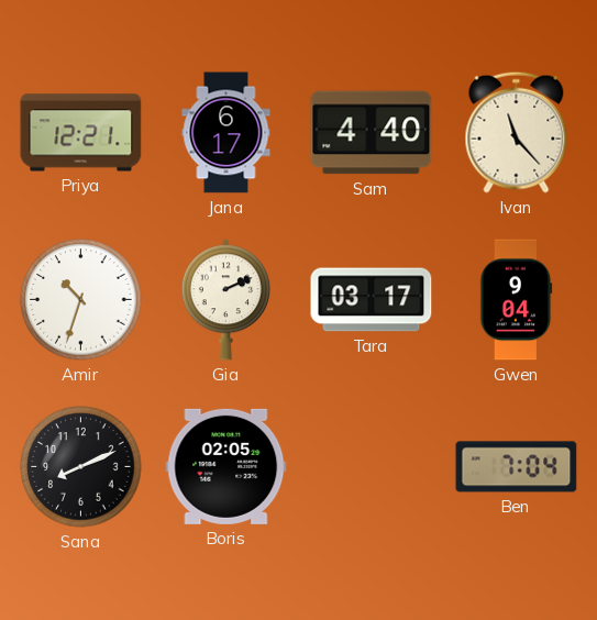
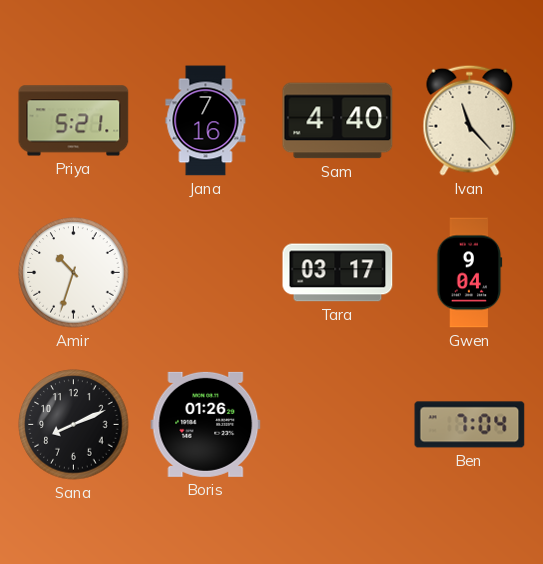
Priya: 12:21 -> 5:21
Jana: 6:17 -> 7:16
Gia: 2:11 -> none
Boris: 02:05 -> 01:26
